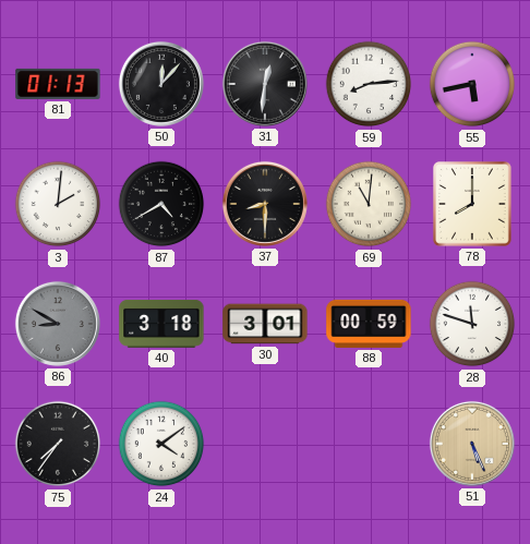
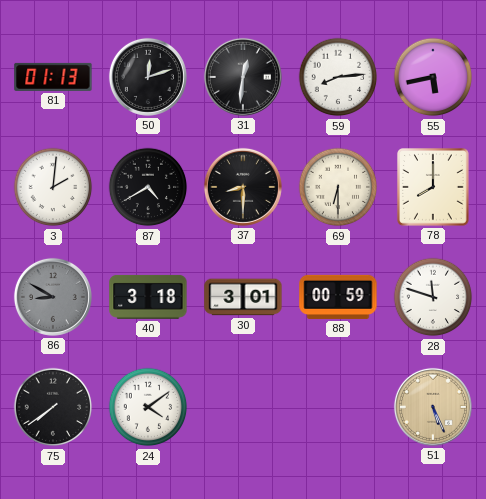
50: 12:07 -> 12:12
69: 11:01 -> 6:30
75: 7:36 -> 7:39
